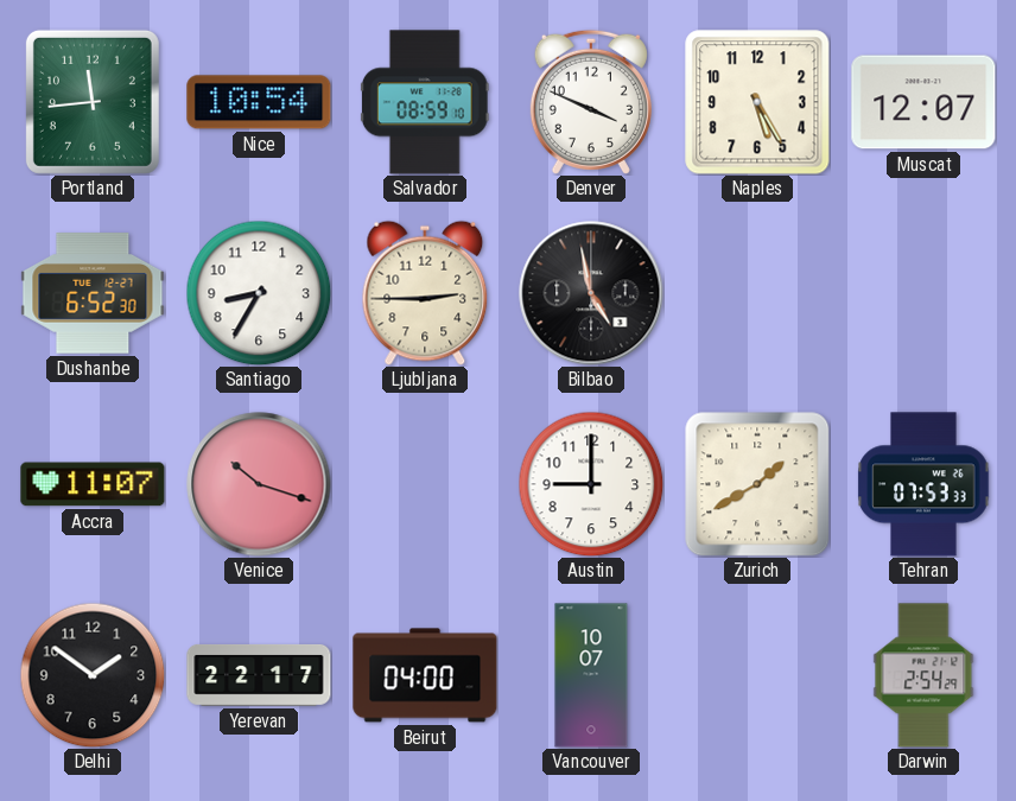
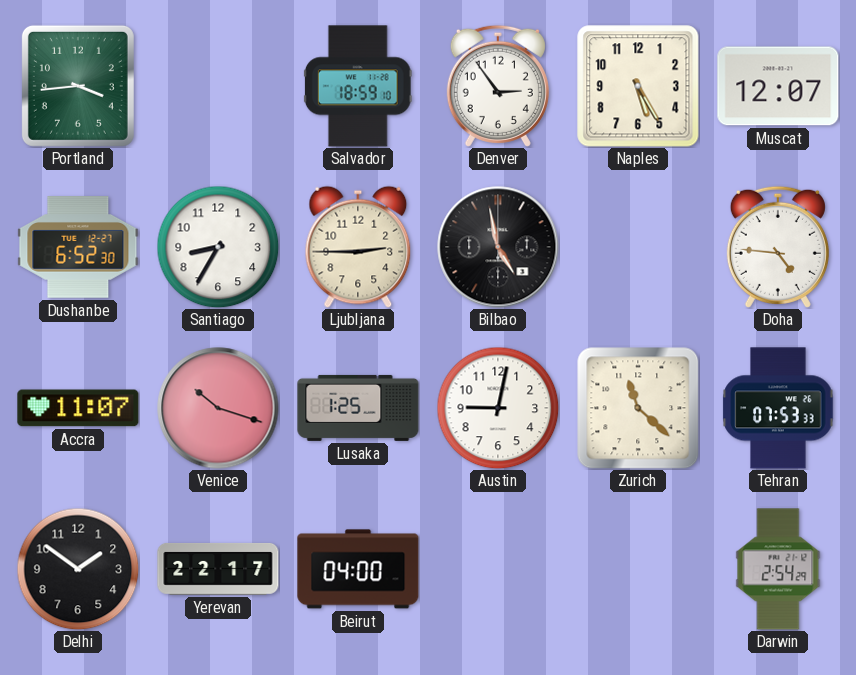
Portland: 11:44 -> 3:44
Nice: 10:54 -> none
Salvador: 08:59 -> 18:59
Denver: 3:49 -> 2:54
Doha: none -> 4:46
Lusaka: none -> 1:25
Austin: 9:00 -> 9:02
Zurich: 1:40 -> 11:22
Vancouver: 10:07 -> none
